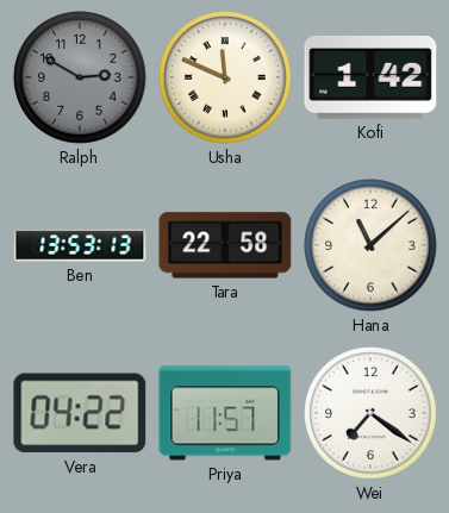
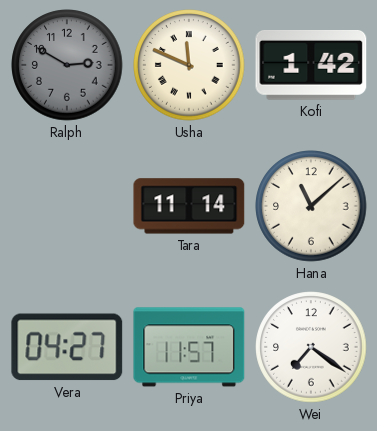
Ben: 13:53 -> none
Tara: 22:58 -> 11:14
Vera: 04:22 -> 04:27
